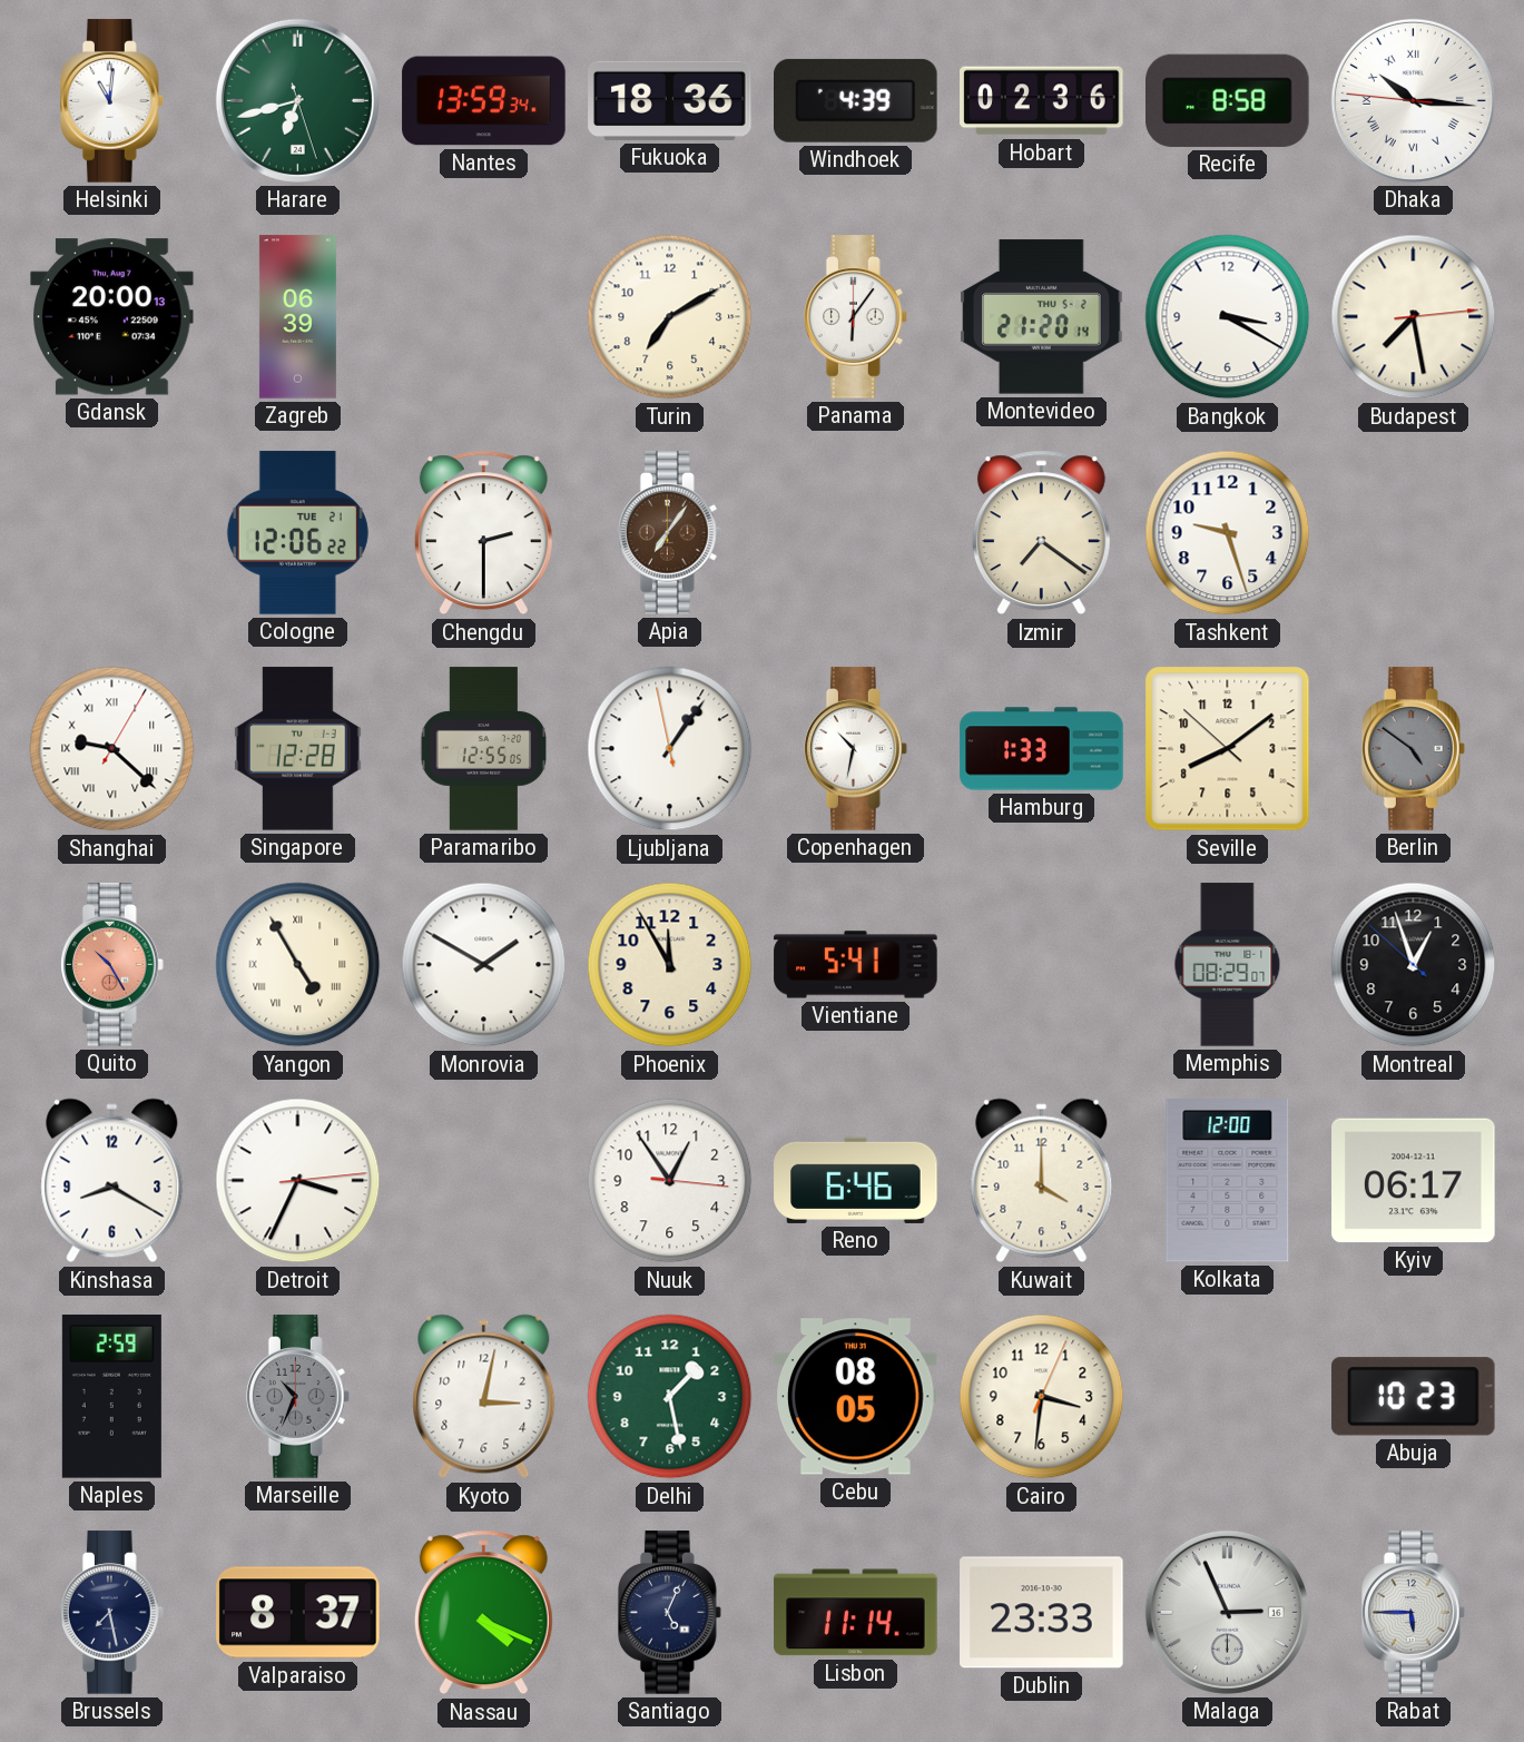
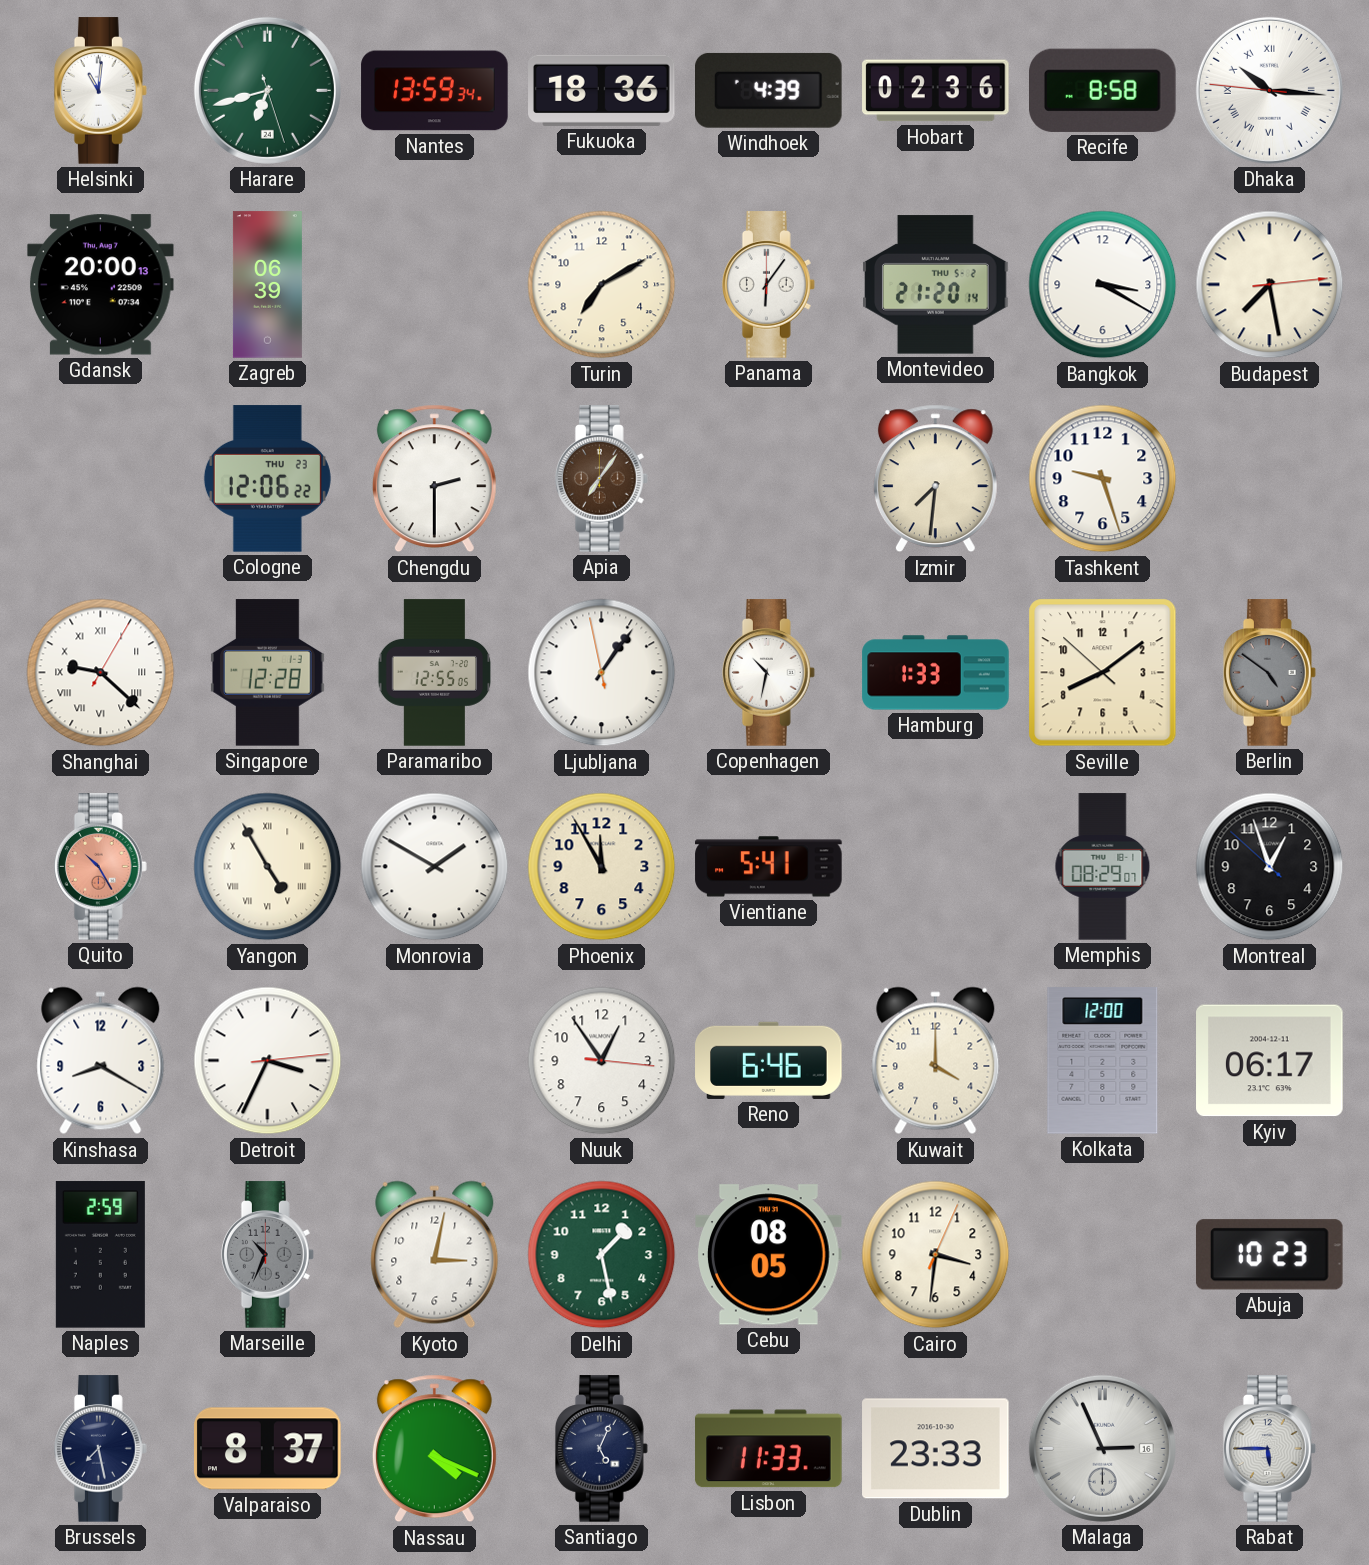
Cologne date: TUE 21 -> THU 23
Izmir: 7:21 -> 7:31
Lisbon: 11:14 -> 11:33
